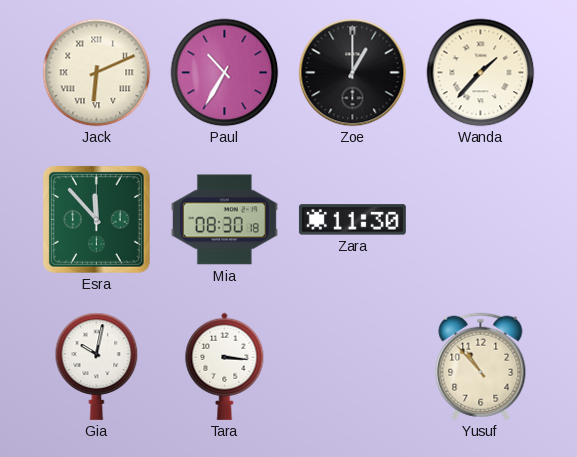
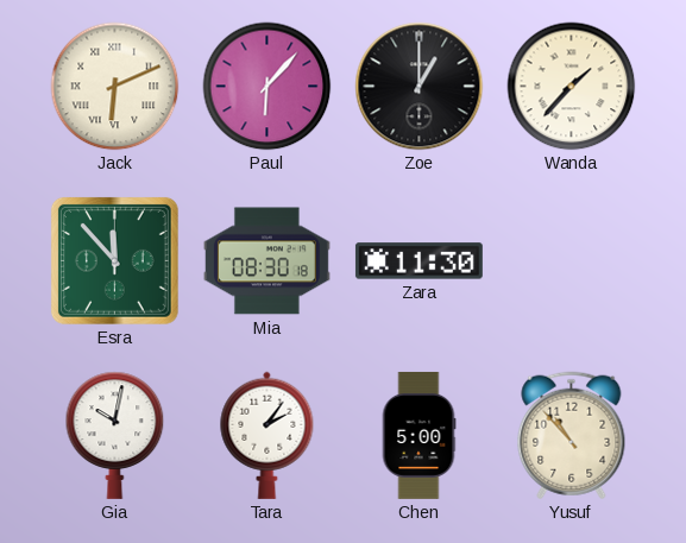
Paul: 10:35 -> 6:07
Tara: 3:16 -> 2:06
Chen: none -> 5:00
